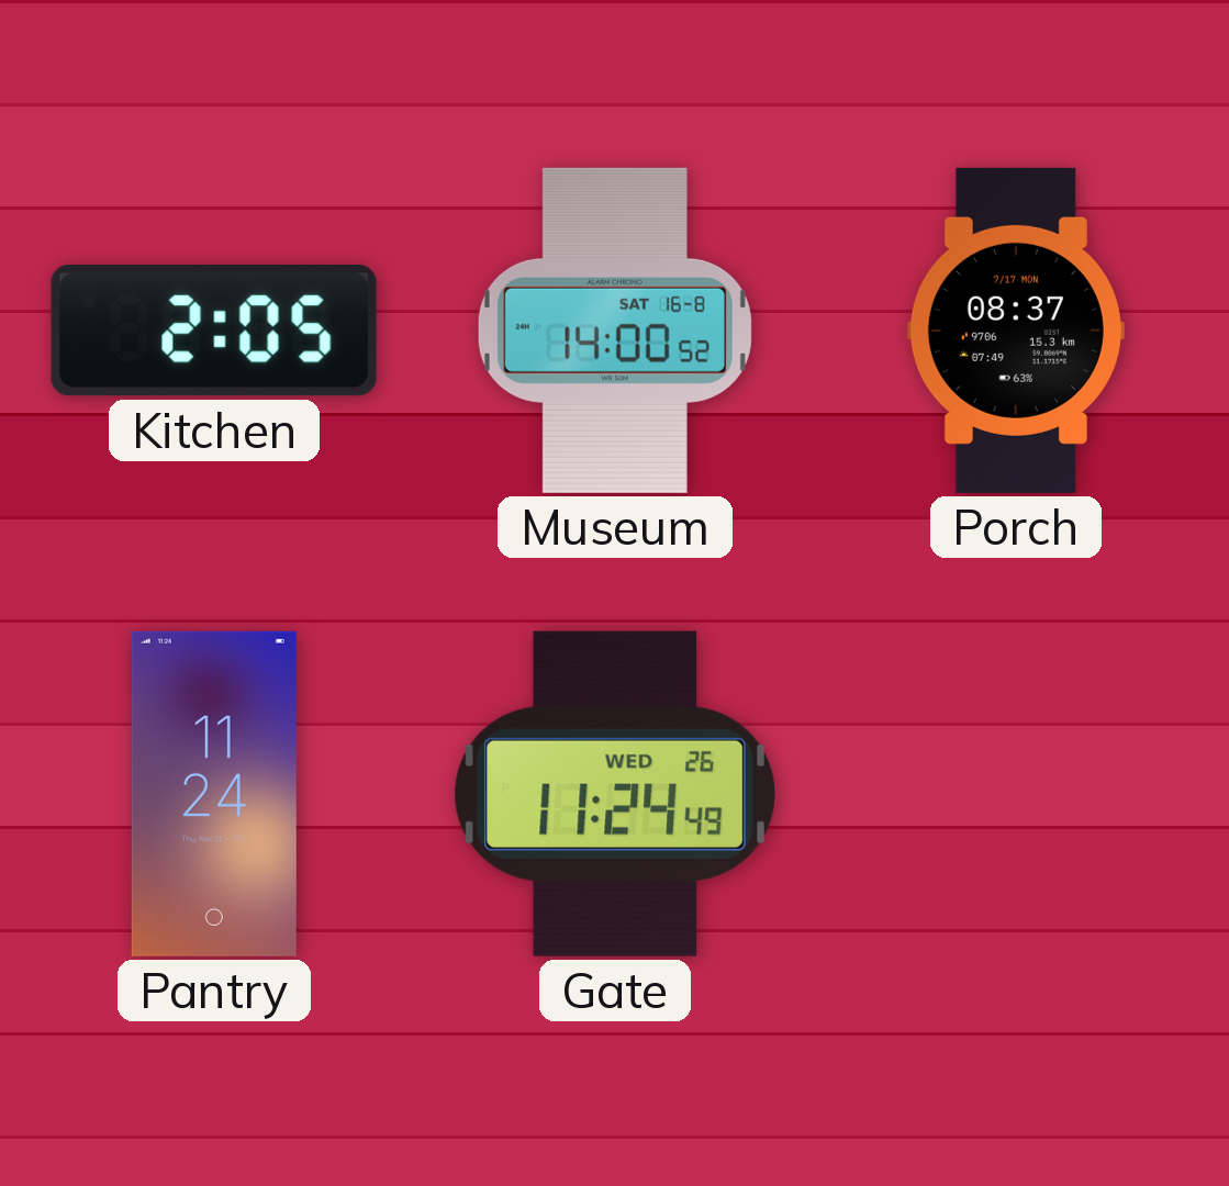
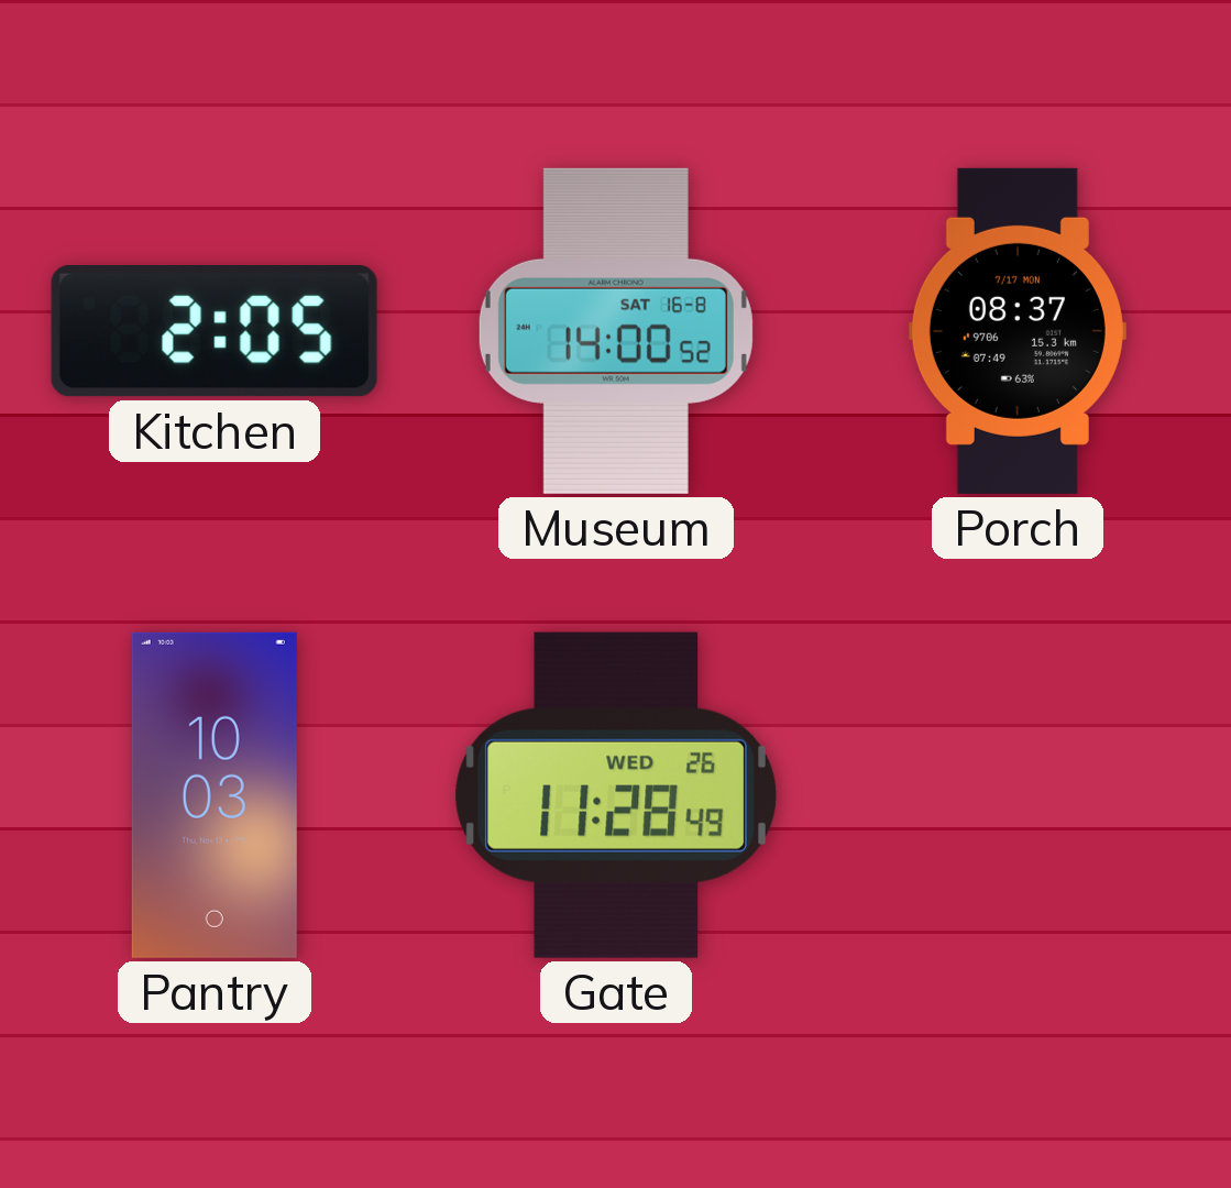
Pantry: 11:24 -> 10:03
Gate: 11:24 -> 11:28
